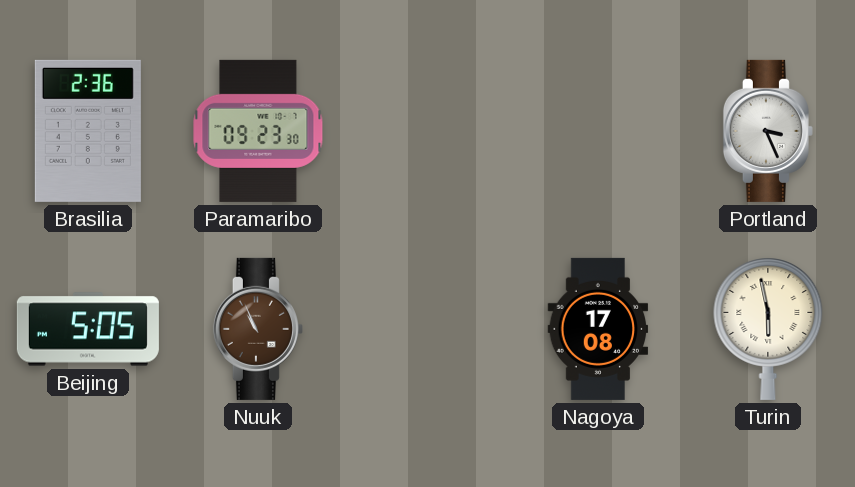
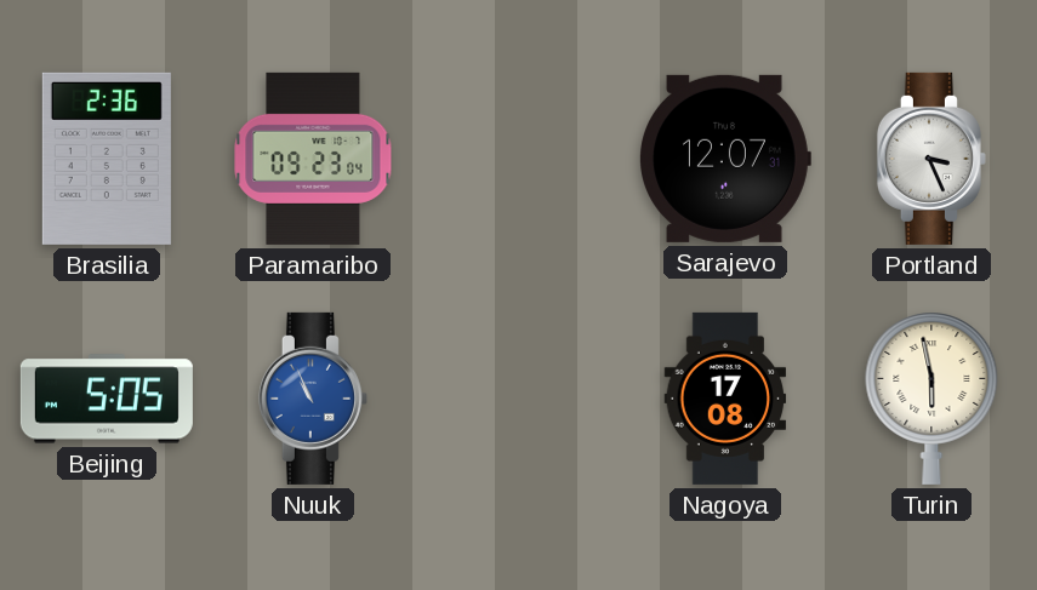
Paramaribo: 09:23:30 -> 09:23:04
Sarajevo: none -> 12:07
Nuuk dial: brown -> blue
